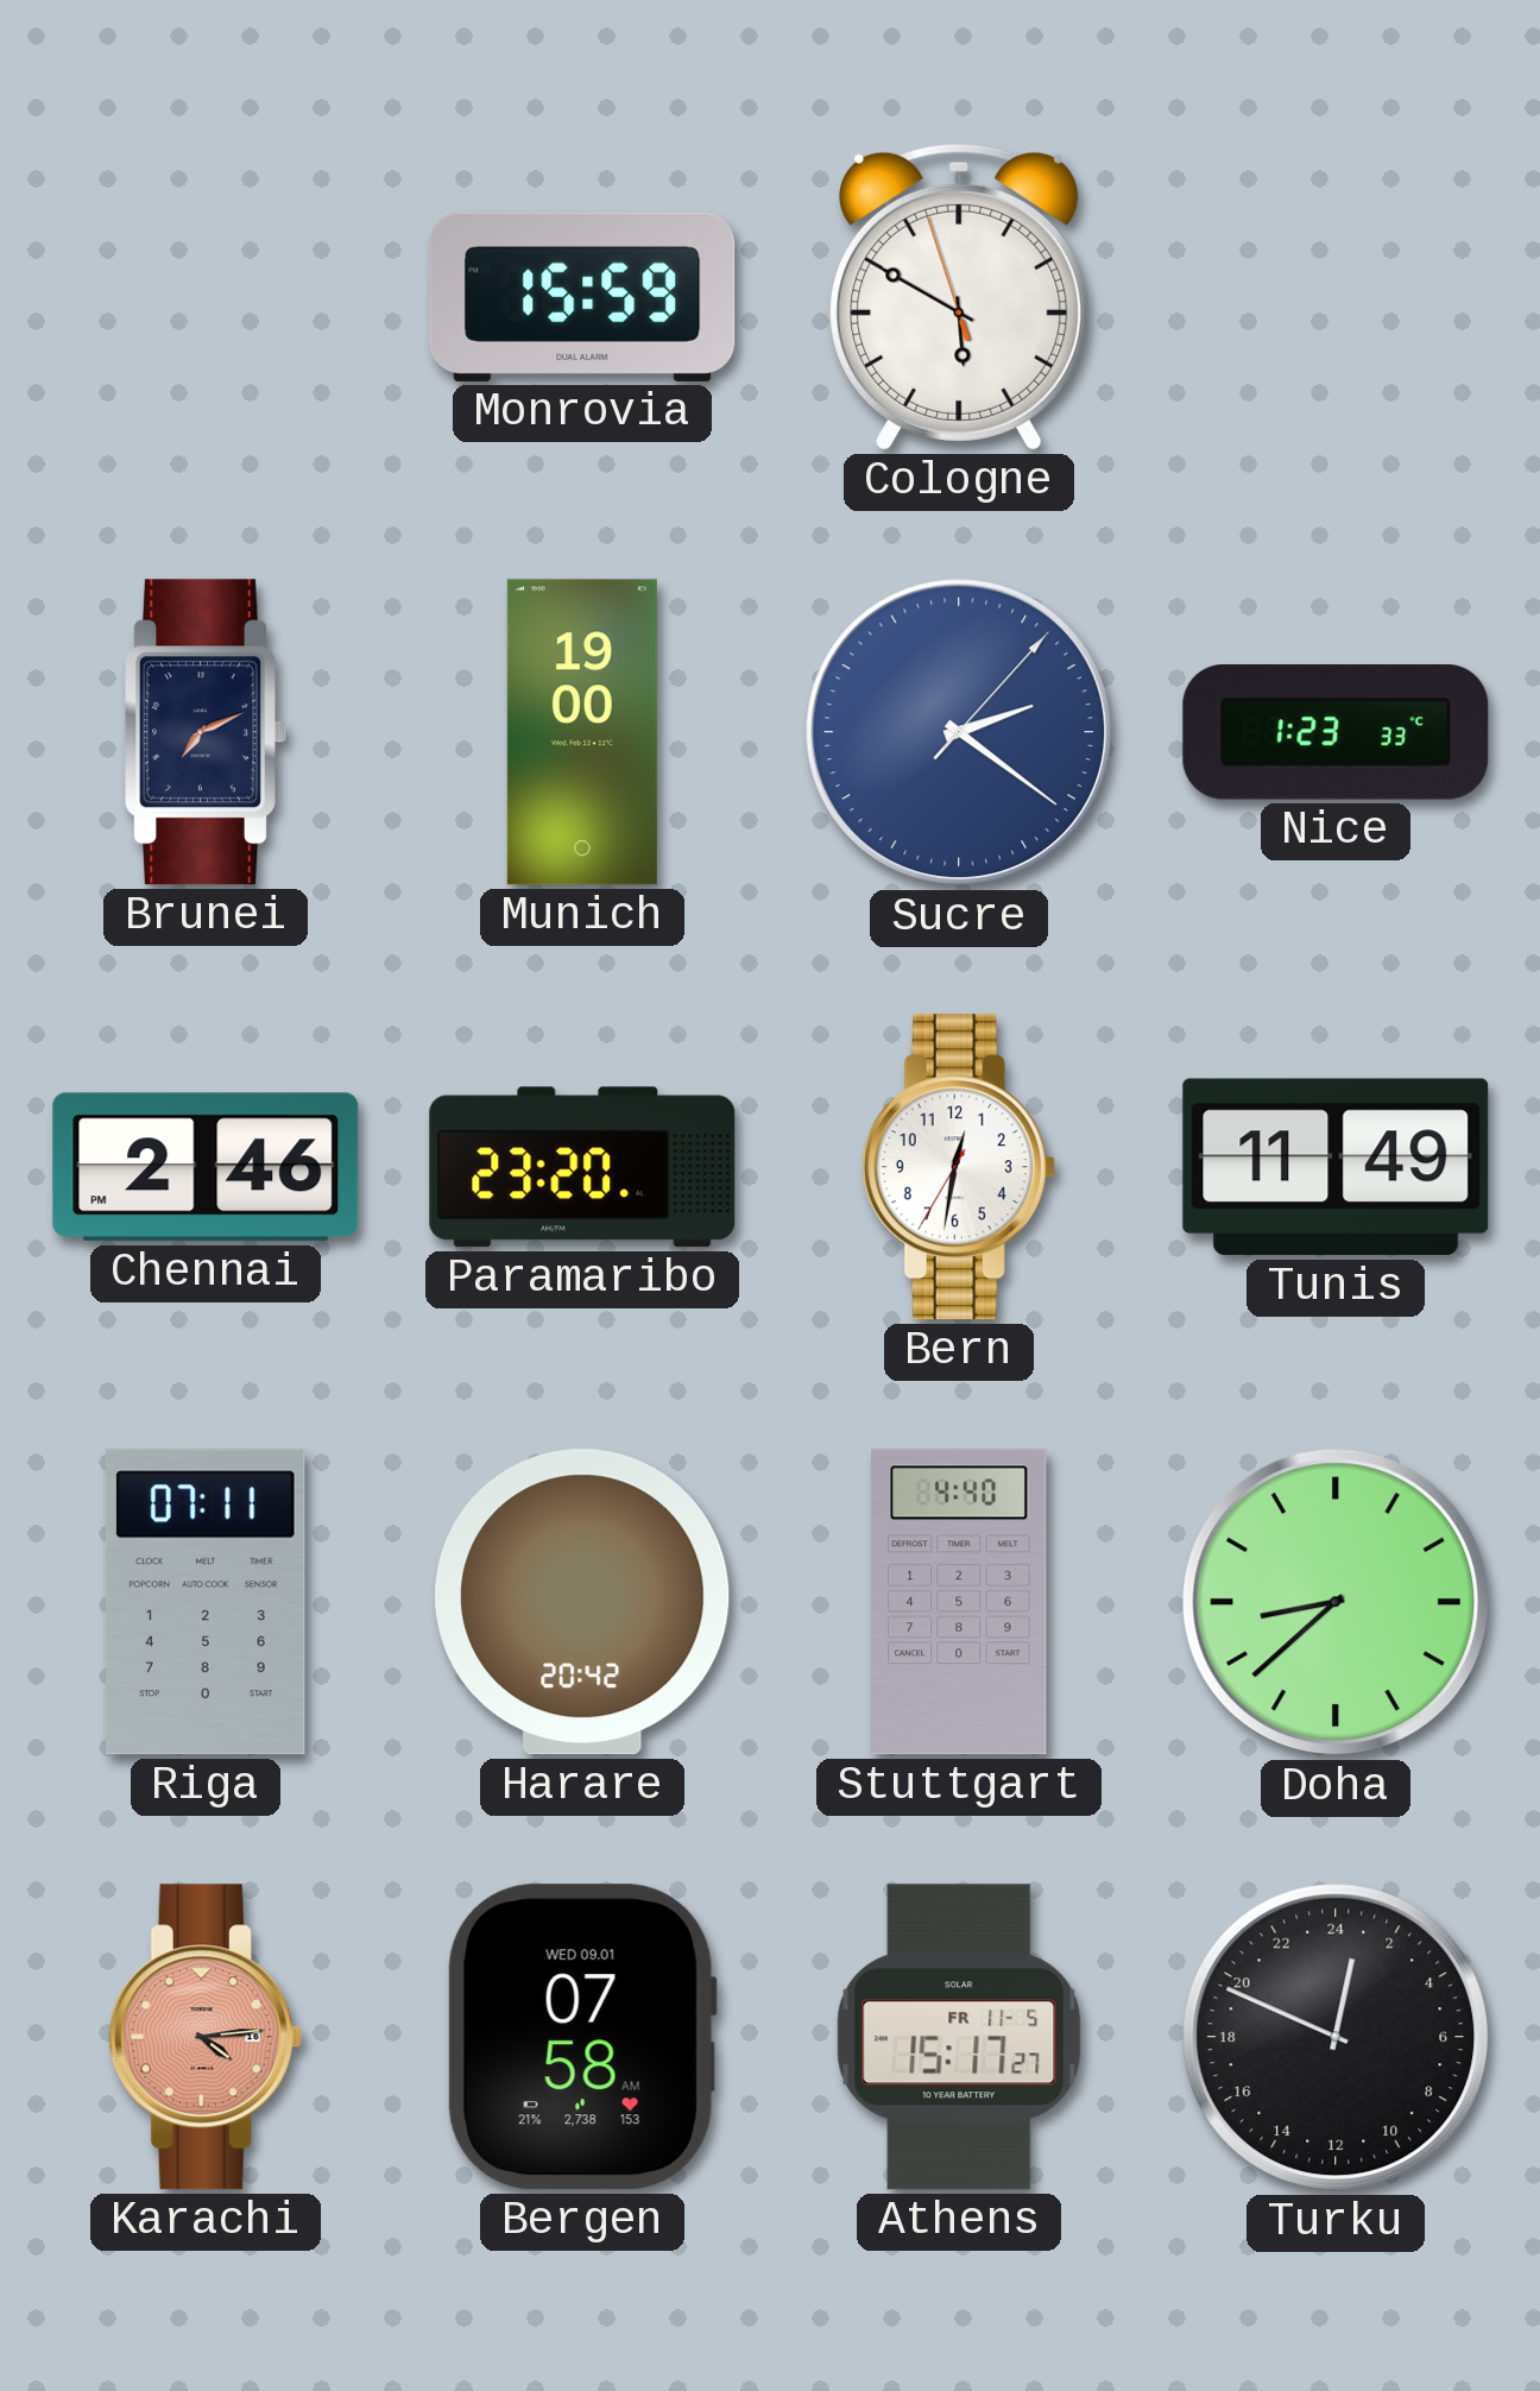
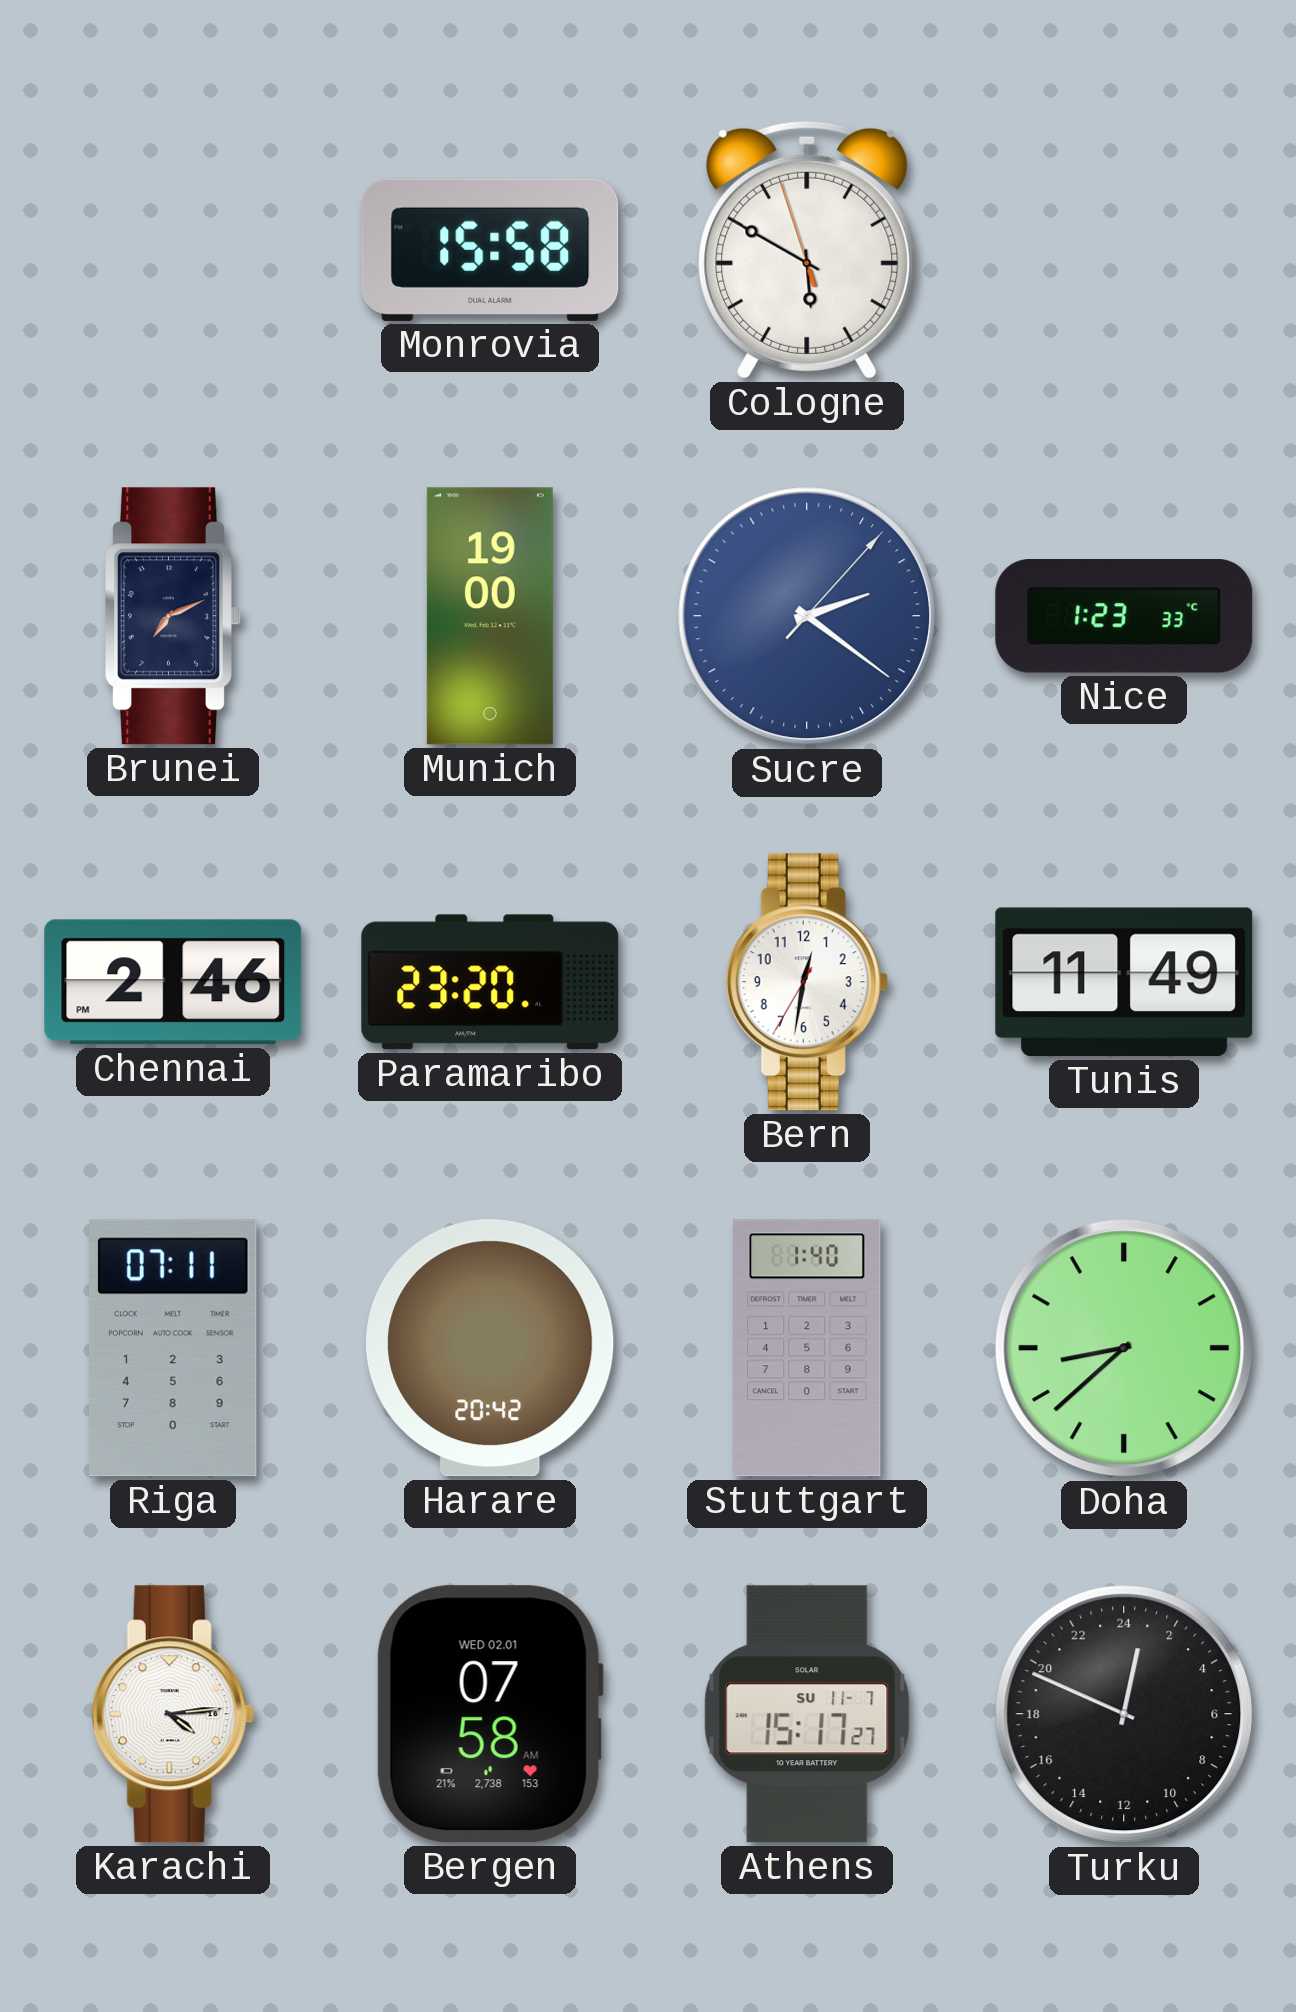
Monrovia: 15:59 -> 15:58
Stuttgart: 4:40 -> 1:40
Karachi dial: salmon -> white
Bergen date: WED 09.01 -> WED 02.01
Athens date: FR 11-5 -> SU 11-7
